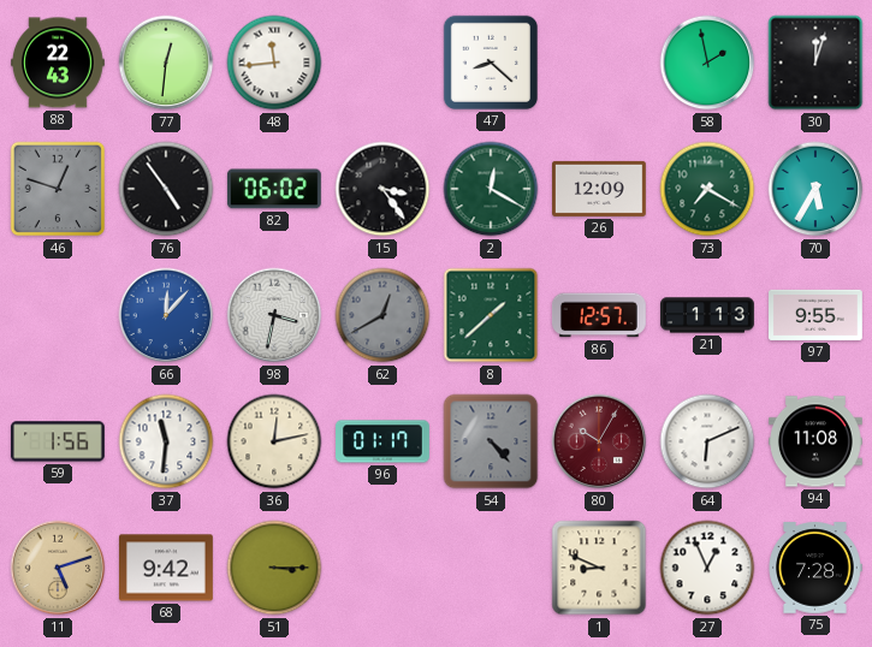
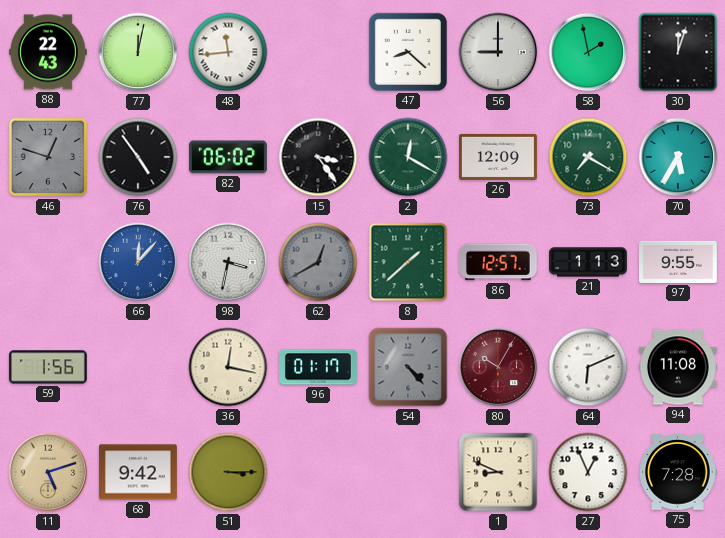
77: 12:31 -> 12:02
56: none -> 9:00
37: 11:31 -> none
36: 12:13 -> 12:17
